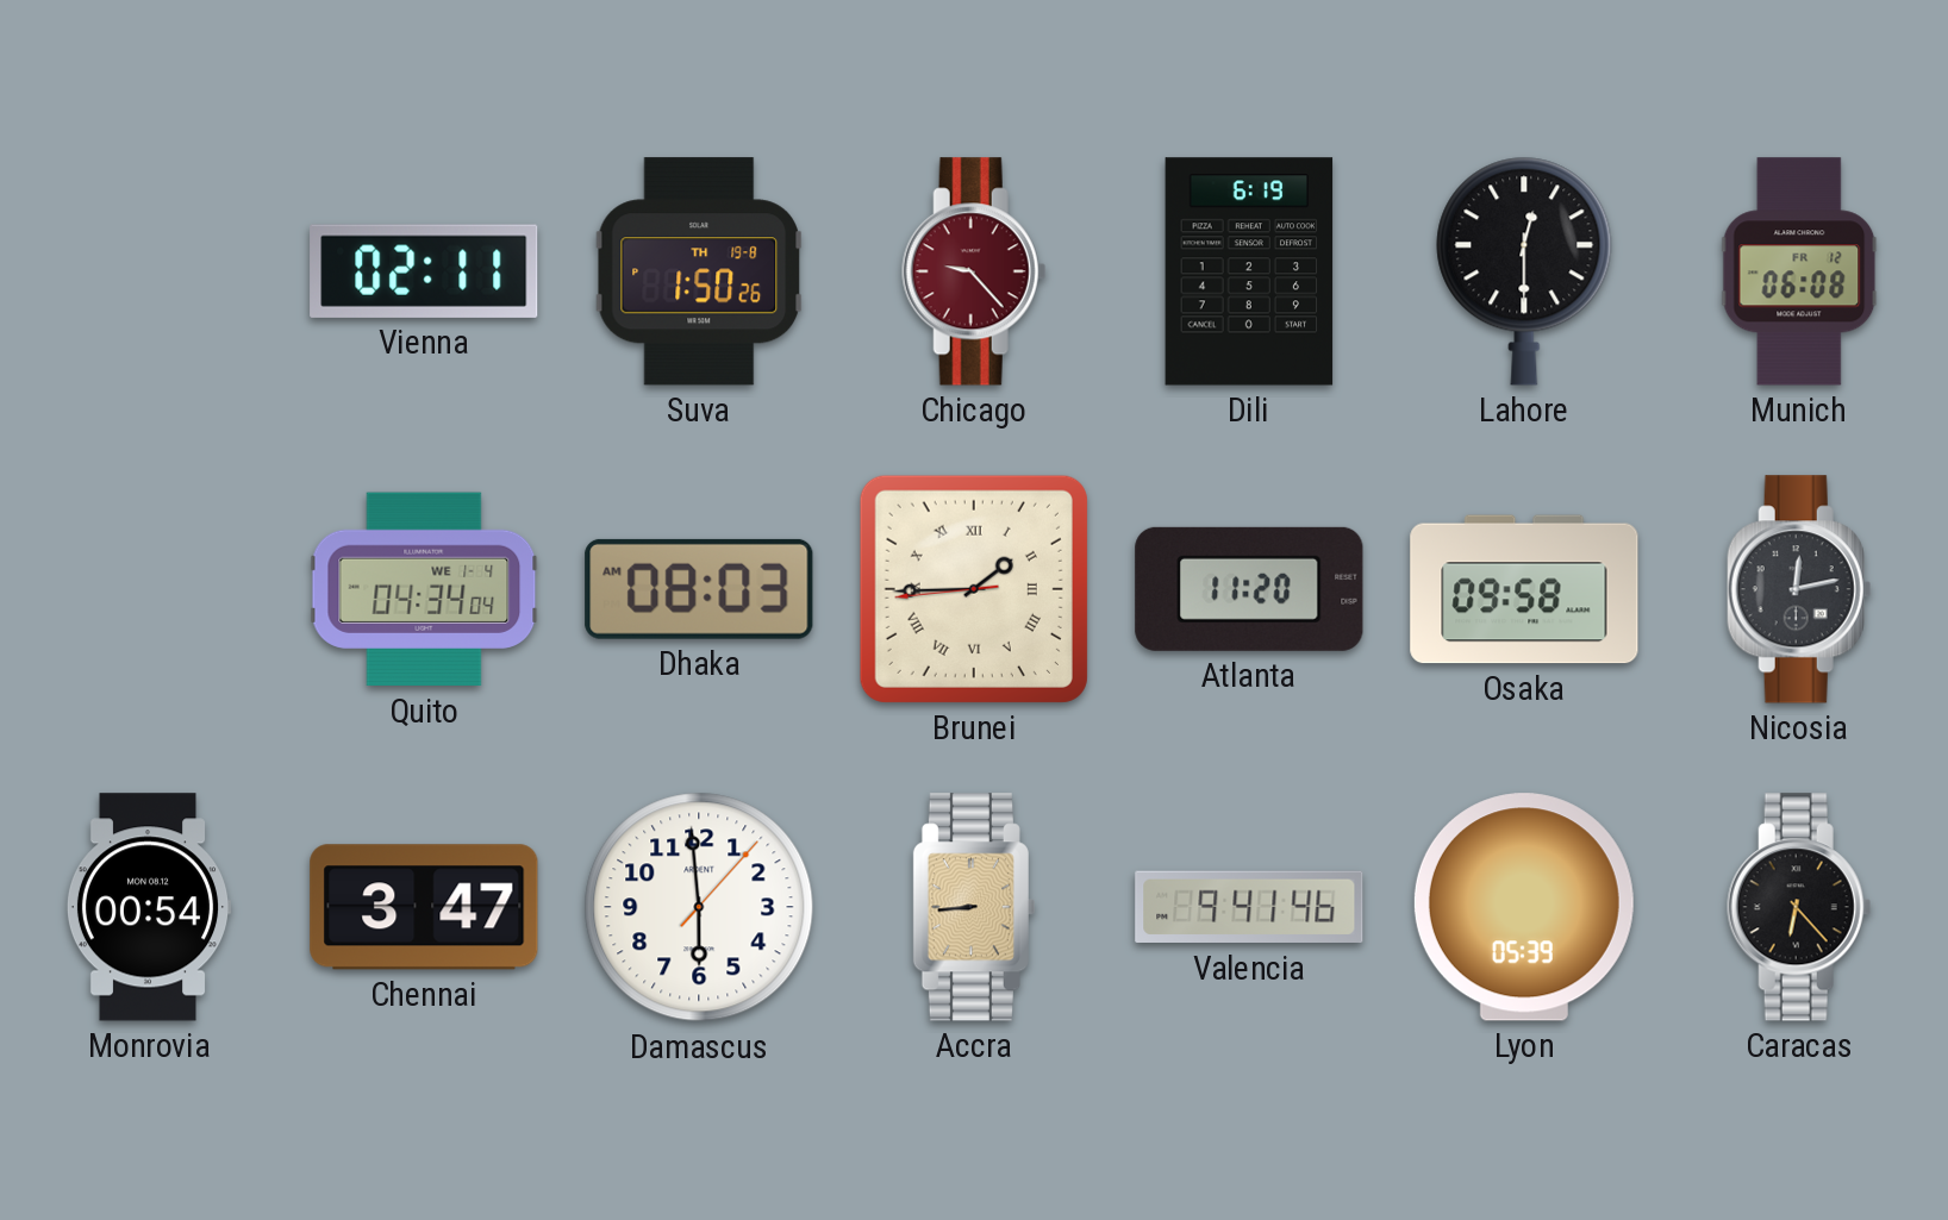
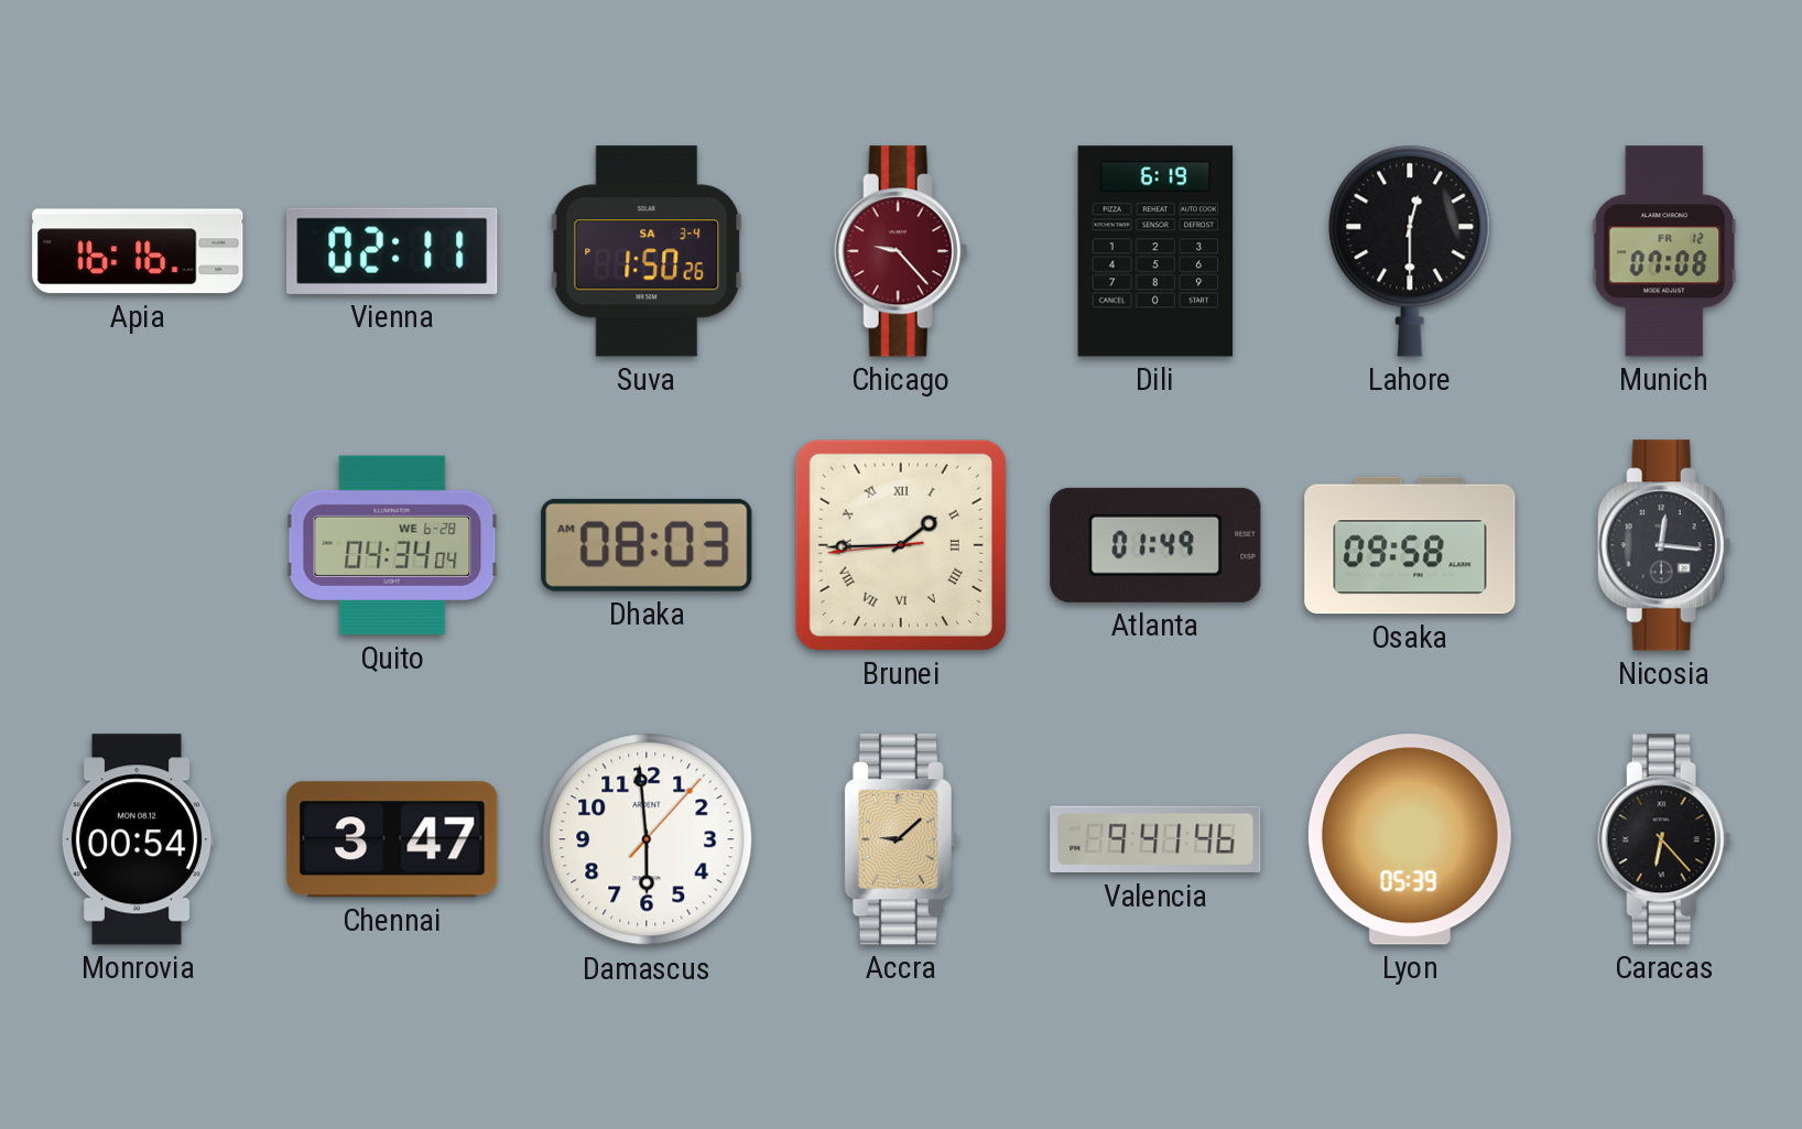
Apia: none -> 16:16
Suva date: TH 19-8 -> SA 3-4
Munich: 06:08 -> 07:08
Quito date: WE 1-4 -> WE 6-28
Atlanta: 11:20 -> 01:49
Nicosia: 12:13 -> 12:16
Accra: 8:44 -> 9:08
